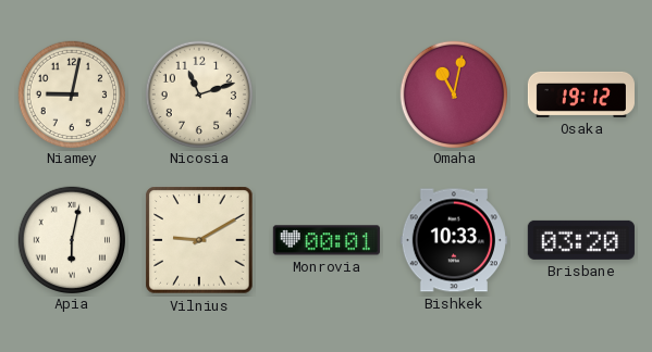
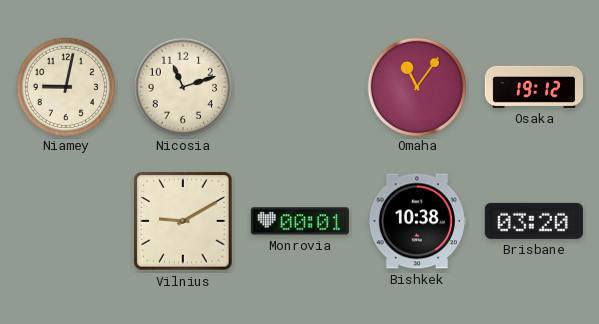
Omaha: 11:02 -> 11:06
Apia: 6:02 -> none
Bishkek: 10:33 -> 10:38
